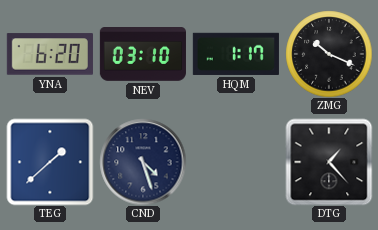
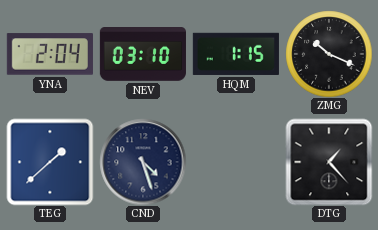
YNA: 6:20 -> 2:04
HQM: 1:17 -> 1:15
